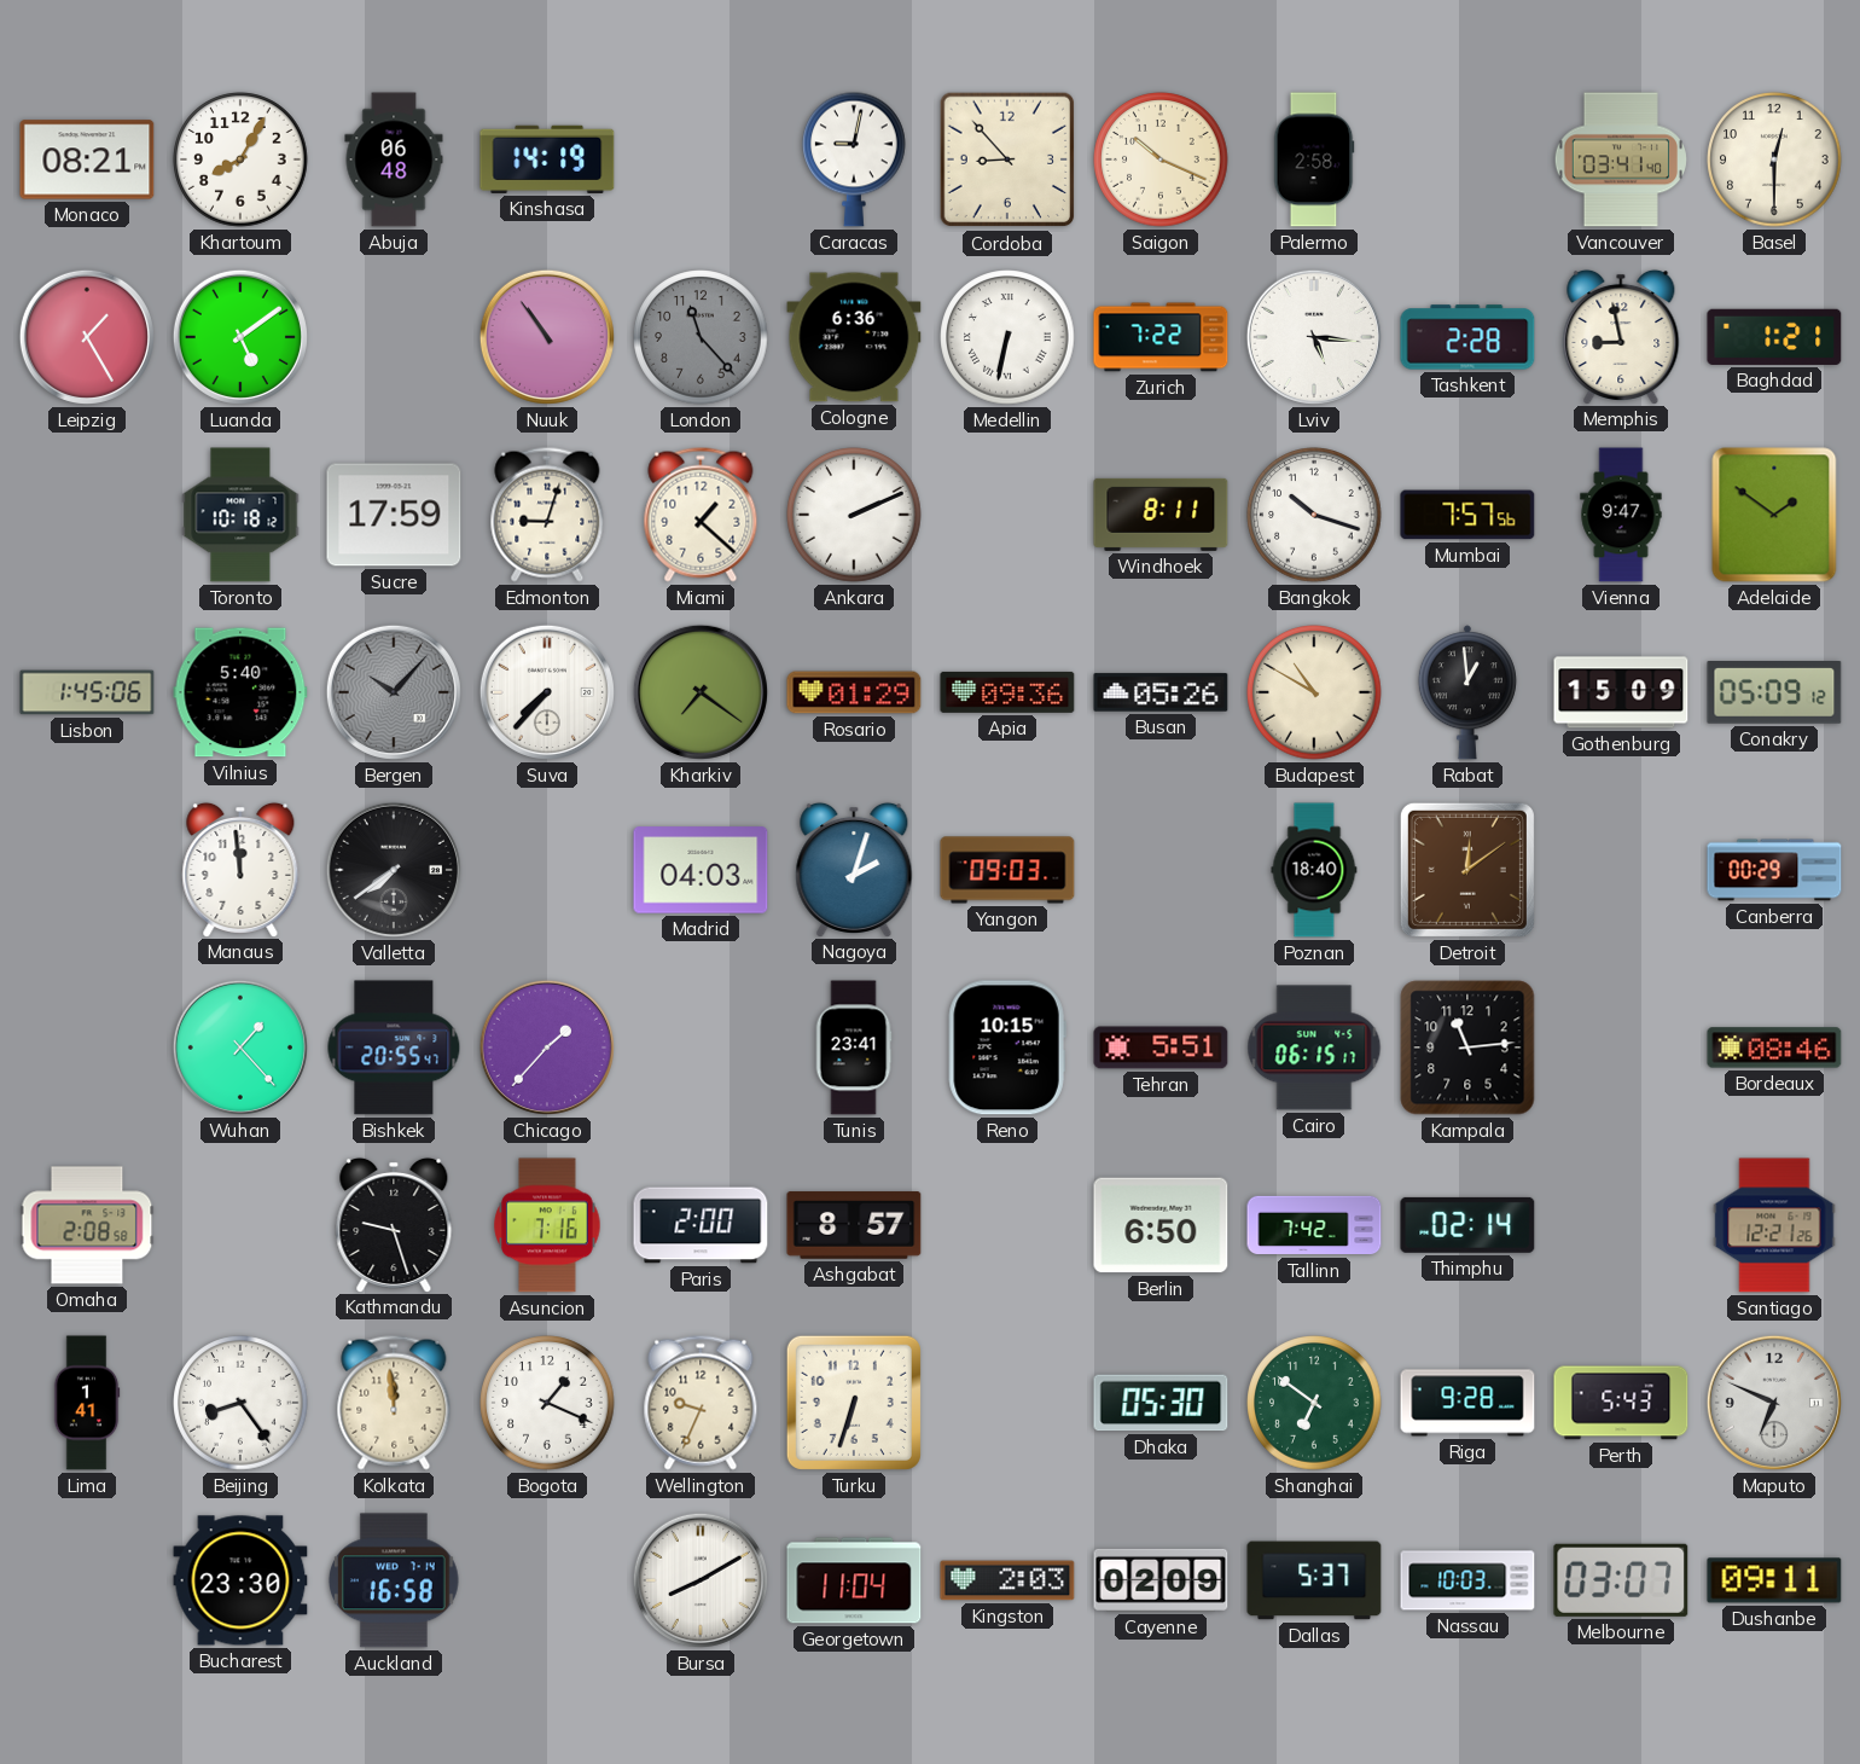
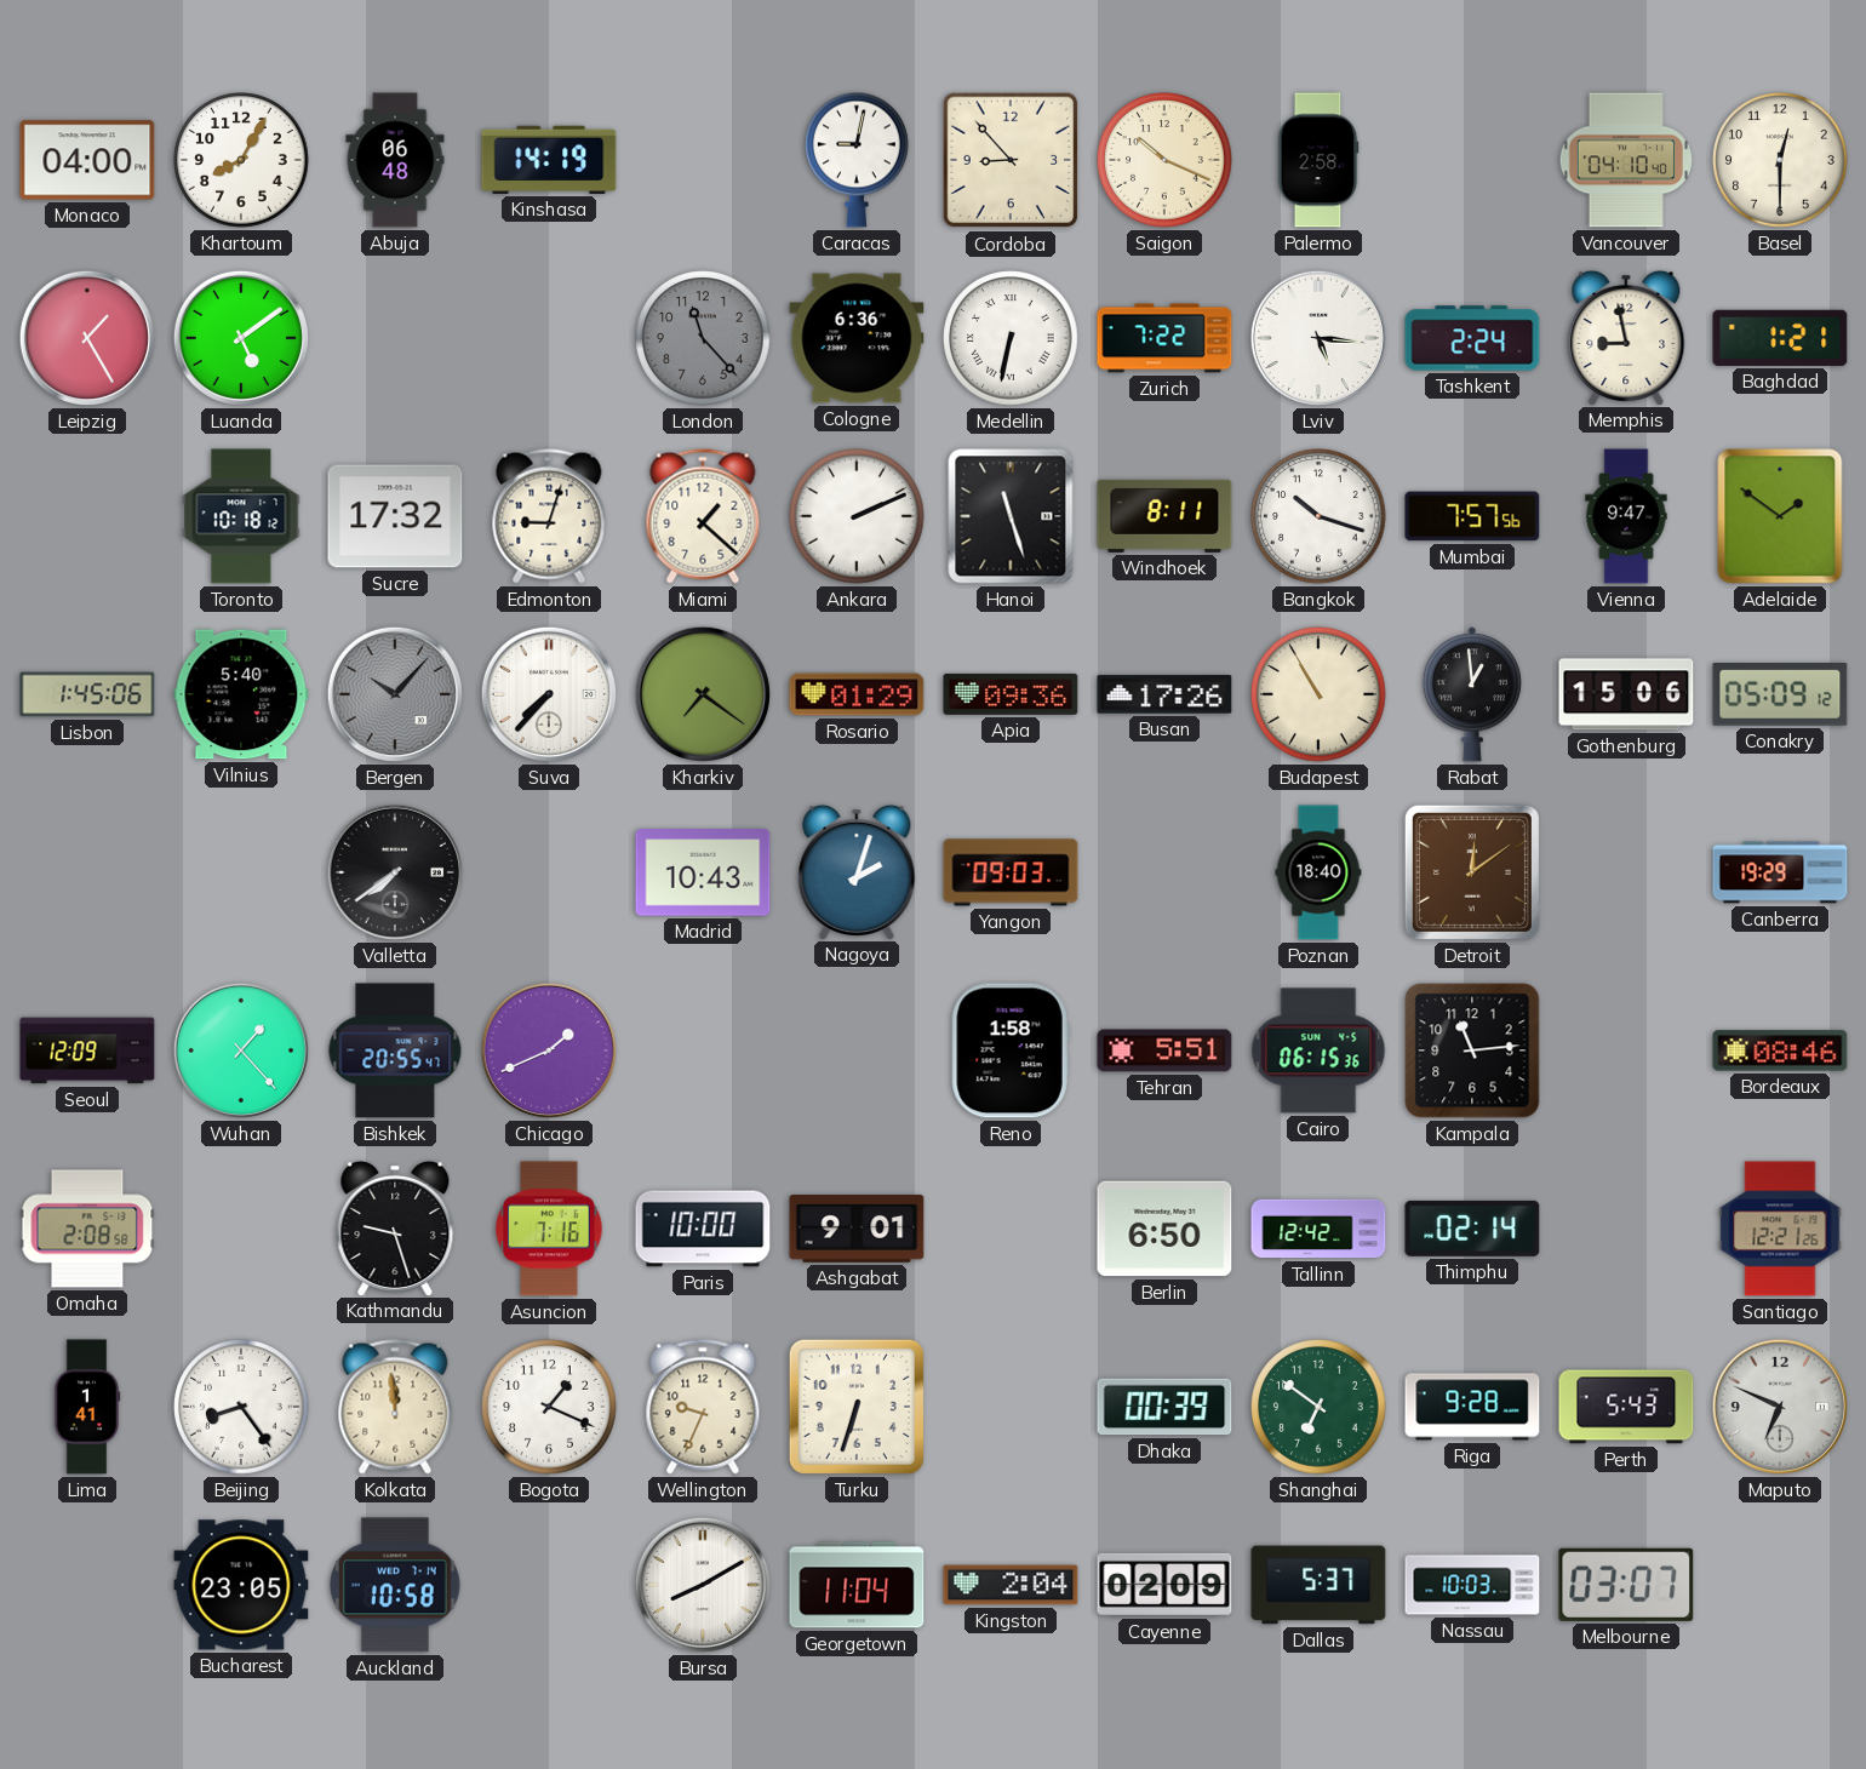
Monaco: 08:21 -> 04:00
Vancouver: 03:41 -> 04:10
Nuuk: 10:54 -> none
Tashkent: 2:28 -> 2:24
Sucre: 17:59 -> 17:32
Hanoi: none -> 11:27
Busan: 05:26 -> 17:26
Budapest: 10:50 -> 10:55
Gothenburg: 15:09 -> 15:06
Manaus: 11:59 -> none
Madrid: 04:03 -> 10:43
Canberra: 00:29 -> 19:29
Seoul: none -> 12:09
Chicago: 1:37 -> 1:41
Tunis: 23:41 -> none
Reno: 10:15 -> 1:58
Cairo: 06:15:17 -> 06:15:36
Paris: 2:00 -> 10:00
Ashgabat: 8:57 -> 9:01
Tallinn: 7:42 -> 12:42
Dhaka: 05:30 -> 00:39
Bucharest: 23:30 -> 23:05
Auckland: 16:58 -> 10:58
Kingston: 2:03 -> 2:04
Dushanbe: 09:11 -> none
